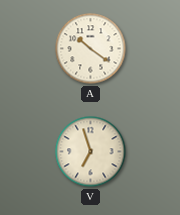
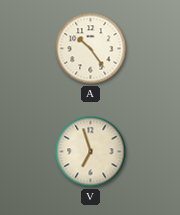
A: 10:21 -> 10:24
